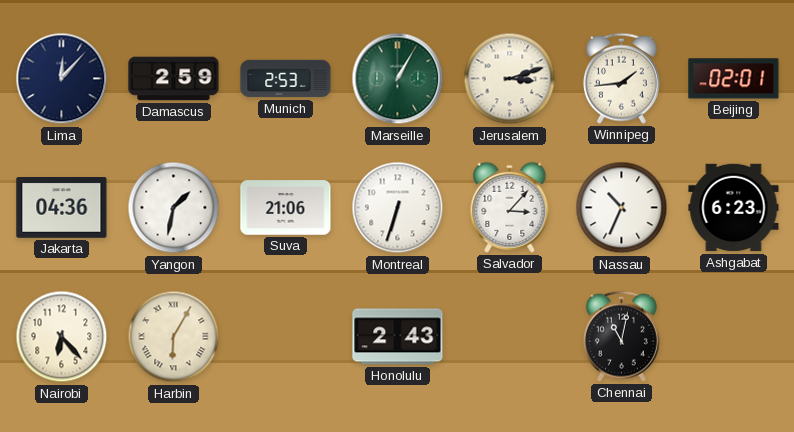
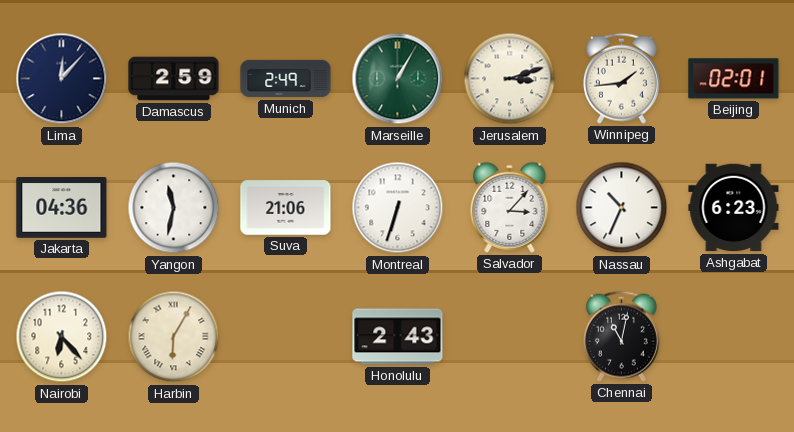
Munich: 2:53 -> 2:49
Yangon: 1:32 -> 11:32
